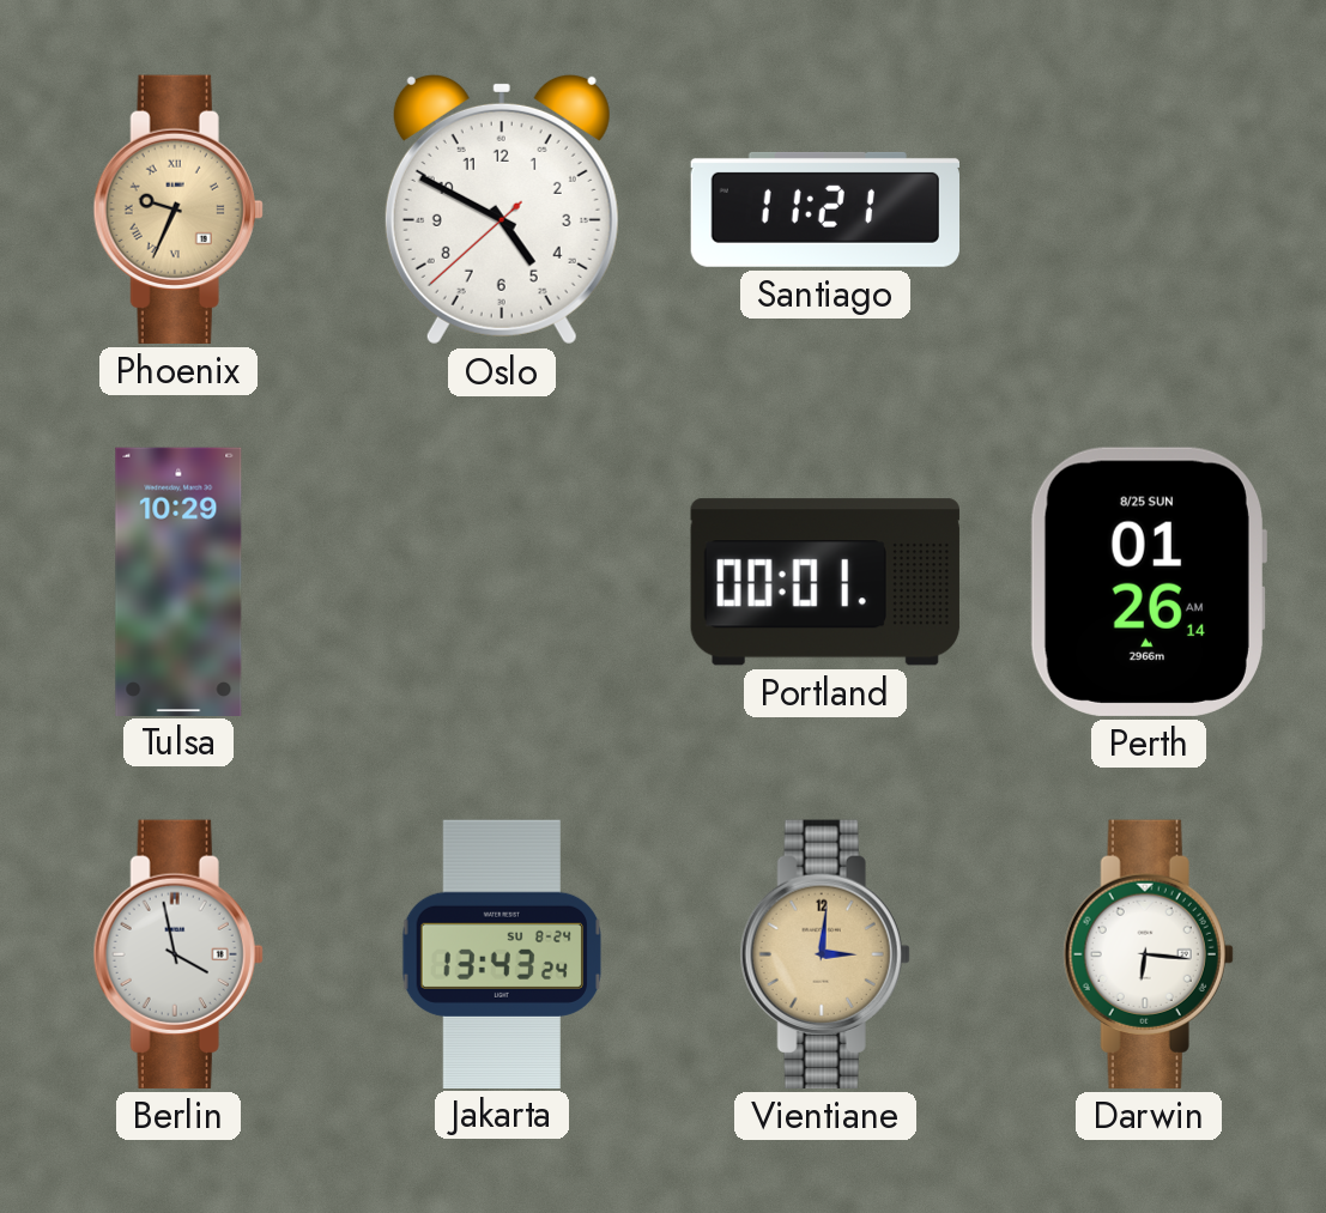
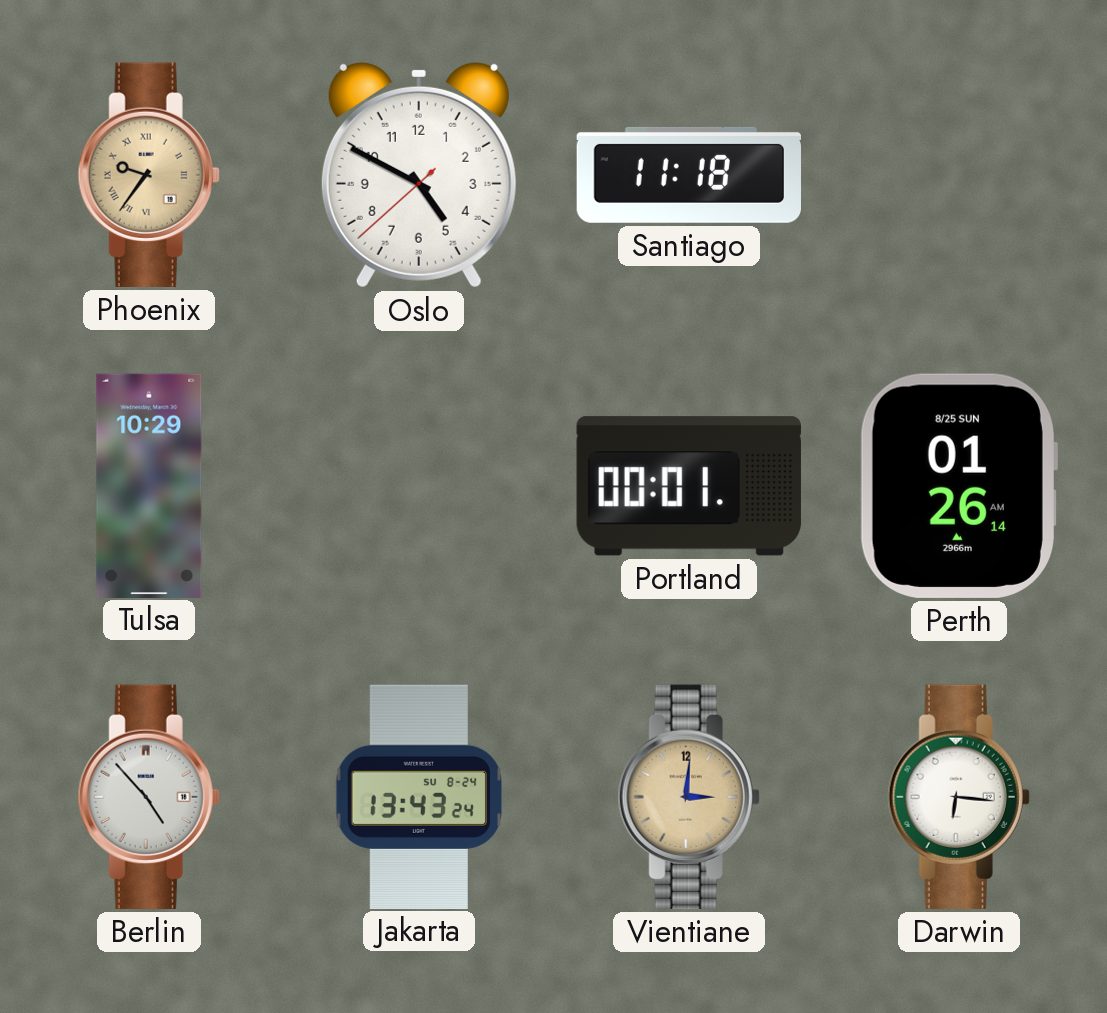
Phoenix: 9:34 -> 9:36
Santiago: 11:21 -> 11:18
Berlin: 3:58 -> 4:53
